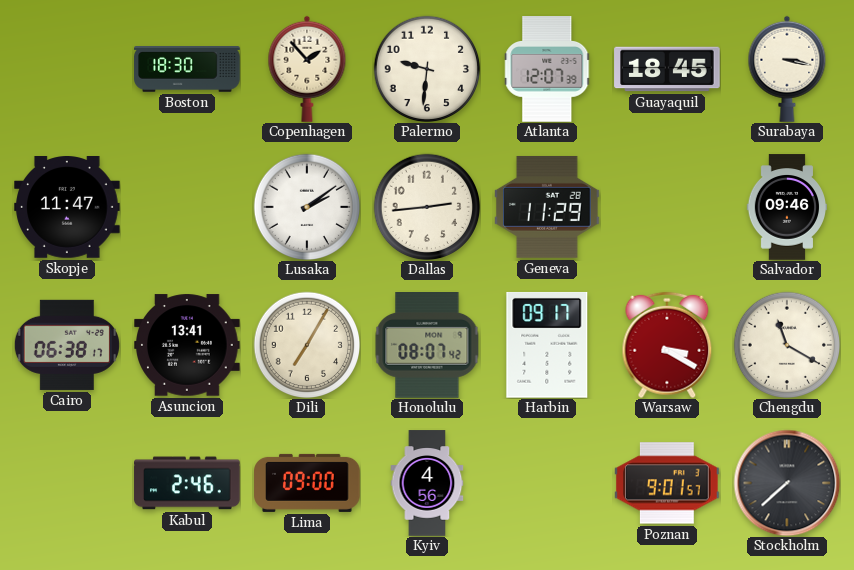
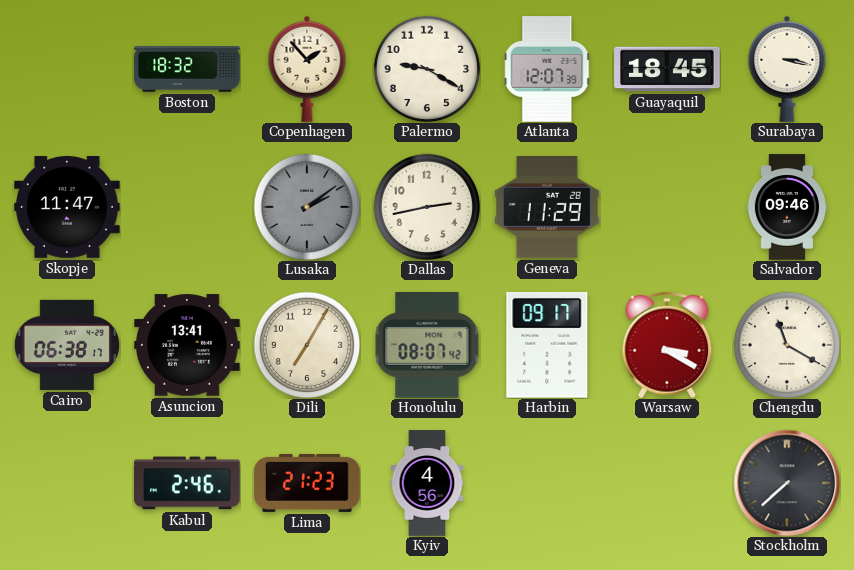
Boston: 18:30 -> 18:32
Palermo: 9:31 -> 9:20
Lusaka dial: white -> grey
Dallas: 2:44 -> 2:43
Lima: 09:00 -> 21:23
Poznan: 9:01 -> none
